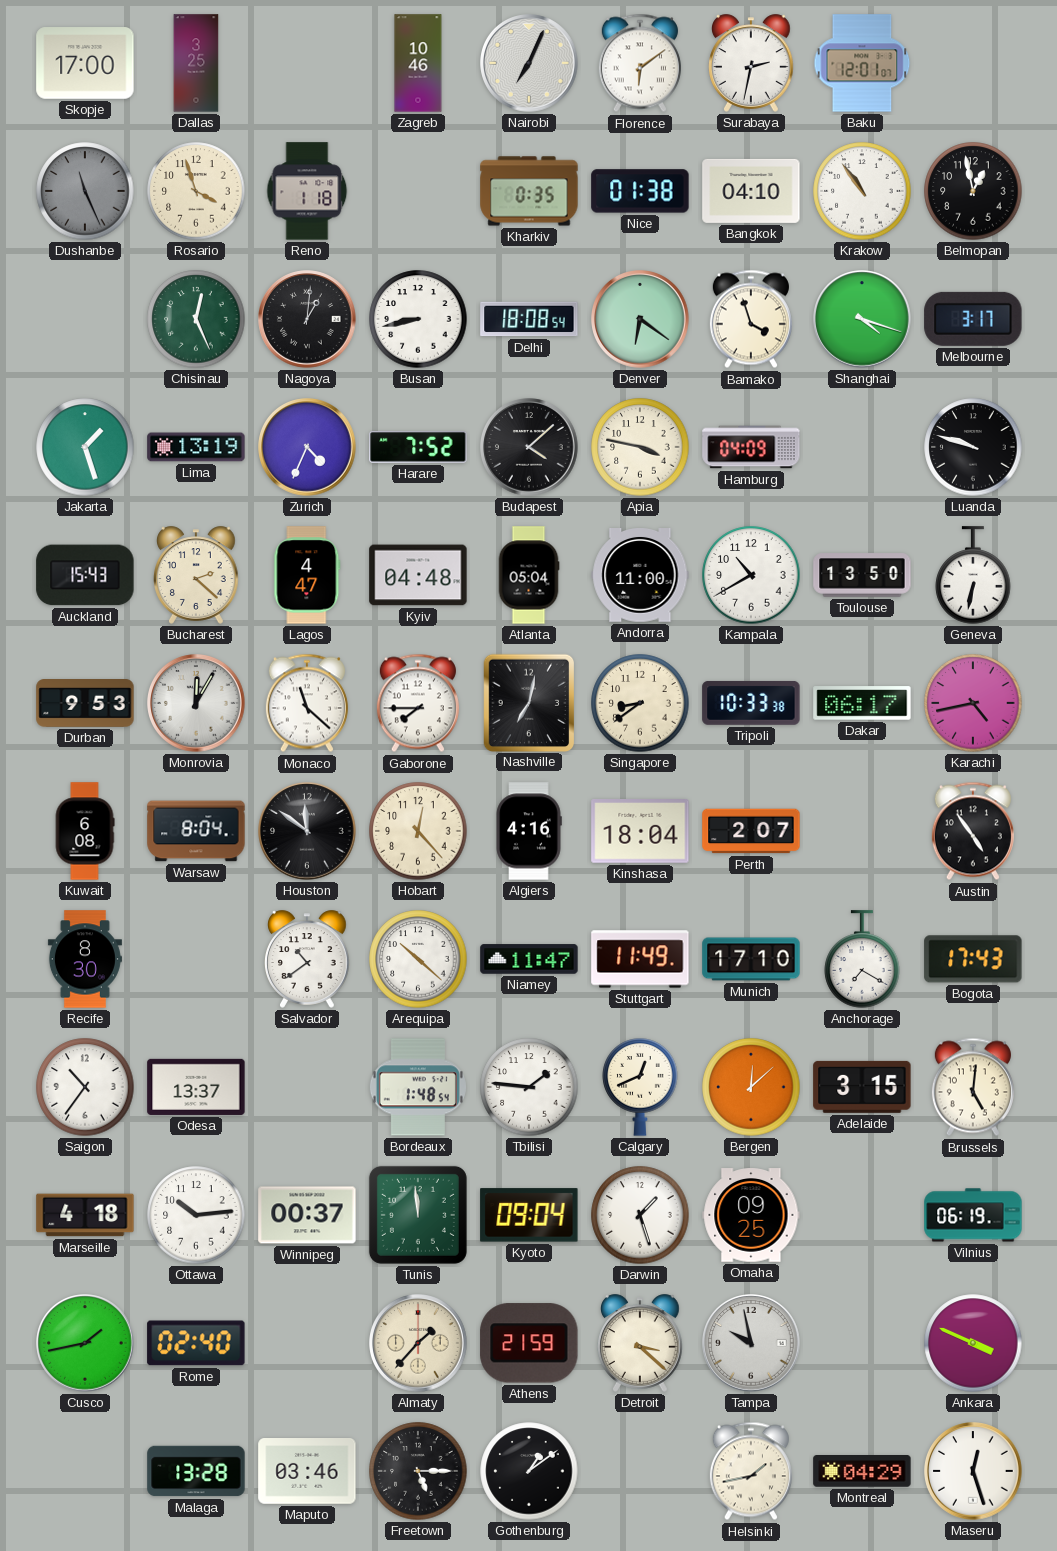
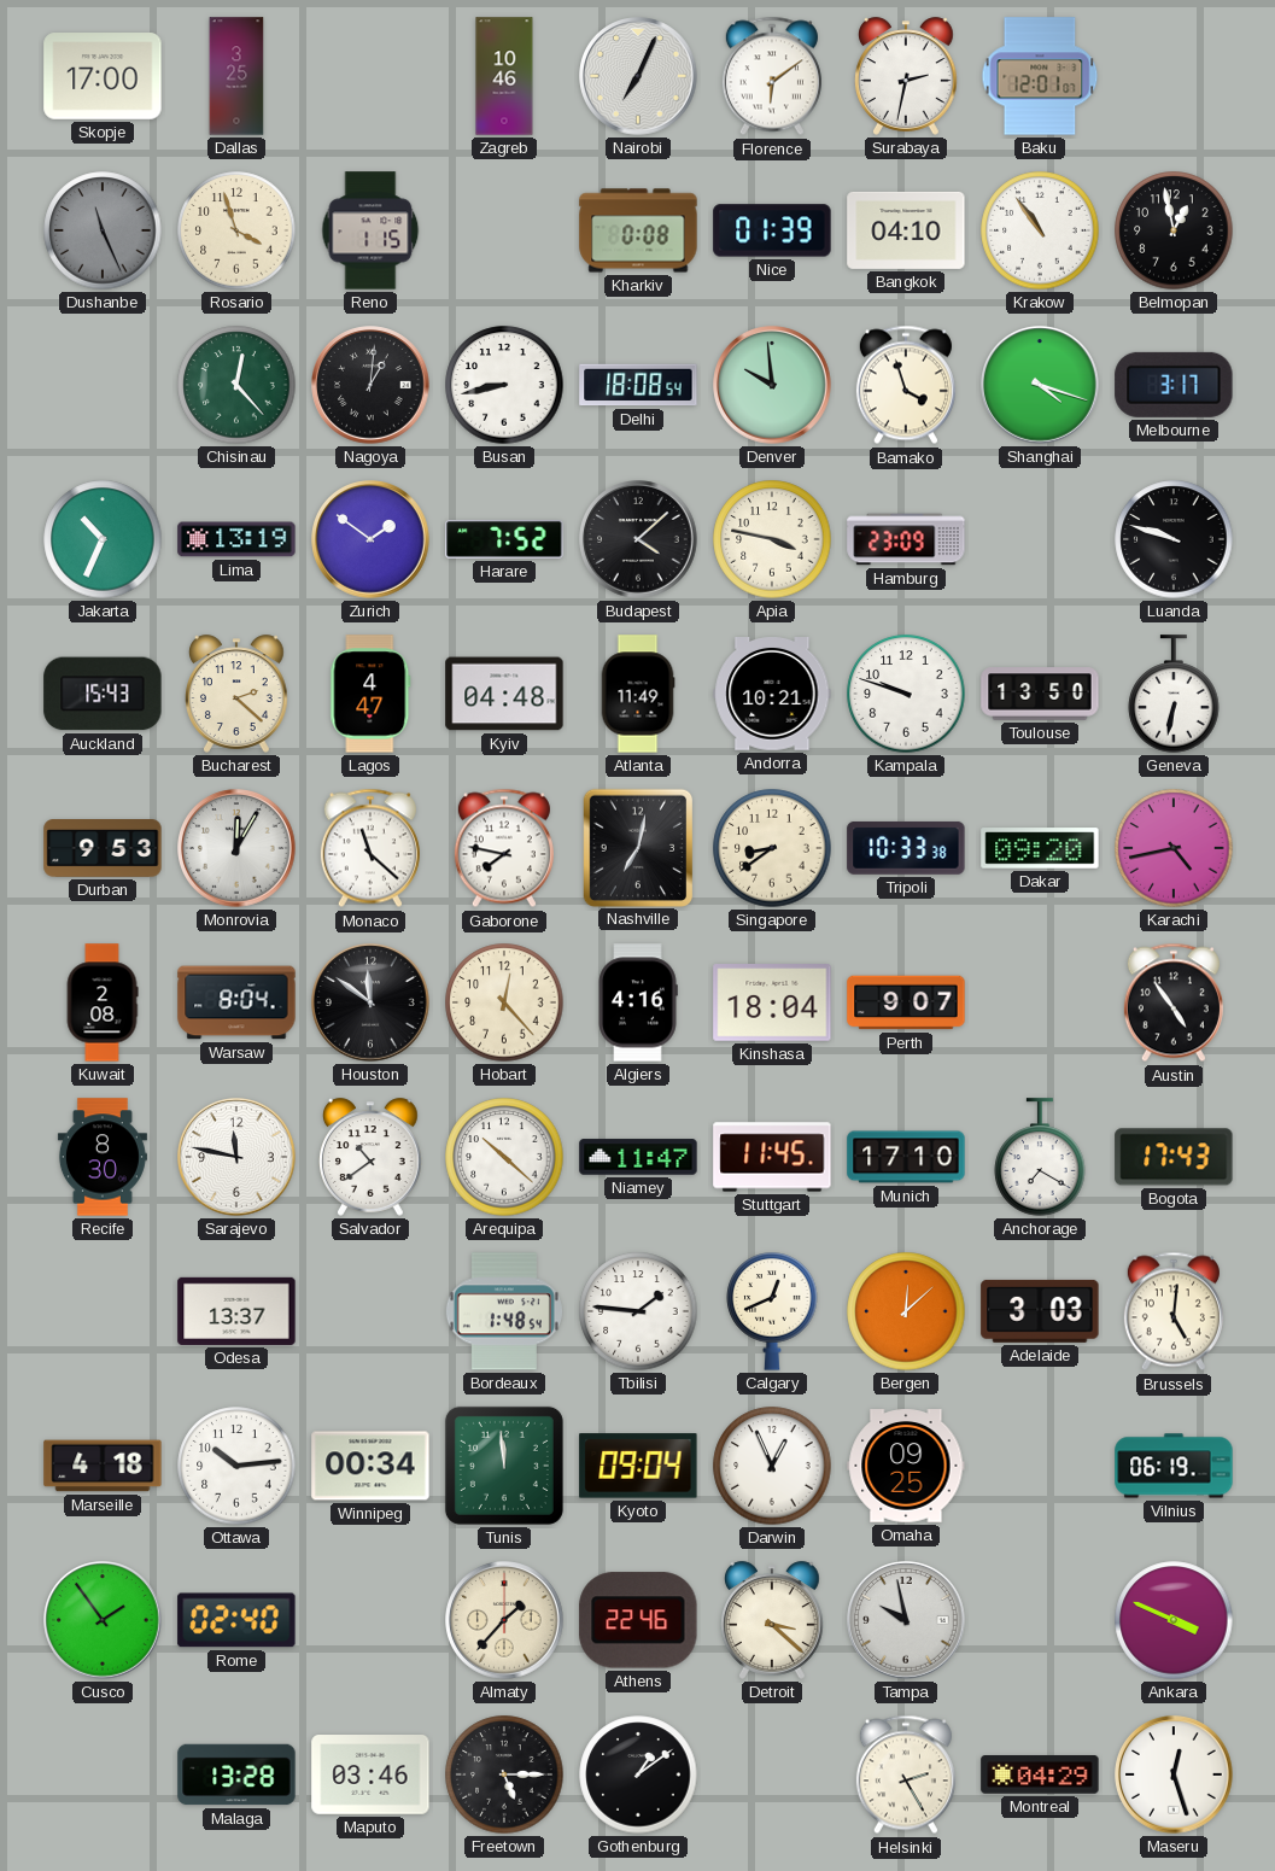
Reno: 1:18 -> 1:15
Kharkiv: 0:35 -> 0:08
Nice: 01:38 -> 01:39
Chisinau: 12:26 -> 12:23
Denver: 6:21 -> 9:59
Jakarta: 1:27 -> 10:34
Zurich: 4:34 -> 1:51
Hamburg: 04:09 -> 23:09
Atlanta: 05:04 -> 11:49
Andorra: 11:00 -> 10:21
Kampala: 10:40 -> 9:48
Gaborone: 7:45 -> 7:47
Dakar: 06:17 -> 09:20
Kuwait: 6:08 -> 2:08
Perth: 2:07 -> 9:07
Sarajevo: none -> 11:47
Stuttgart: 11:49 -> 11:45
Saigon: 10:36 -> none
Adelaide: 3:15 -> 3:03
Winnipeg: 00:37 -> 00:34
Darwin: 1:27 -> 12:56
Cusco: 1:43 -> 1:54
Athens: 21:59 -> 22:46
Helsinki: 1:43 -> 2:25
